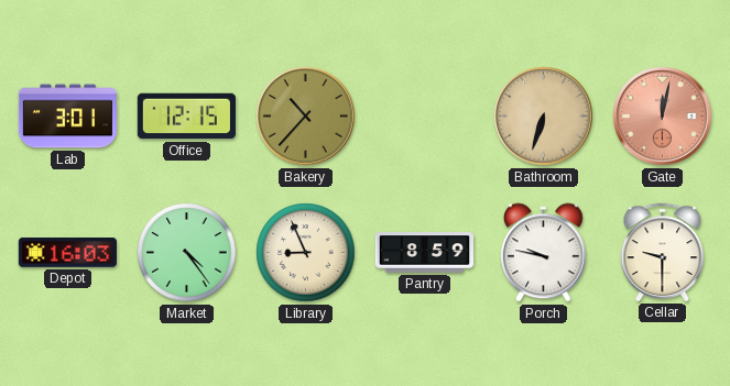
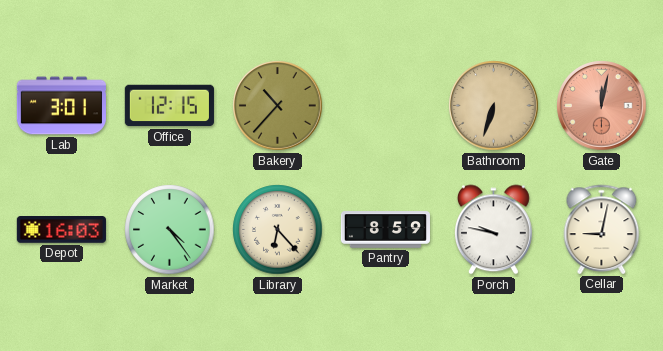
Library: 8:56 -> 6:23
Cellar: 9:30 -> 9:02
